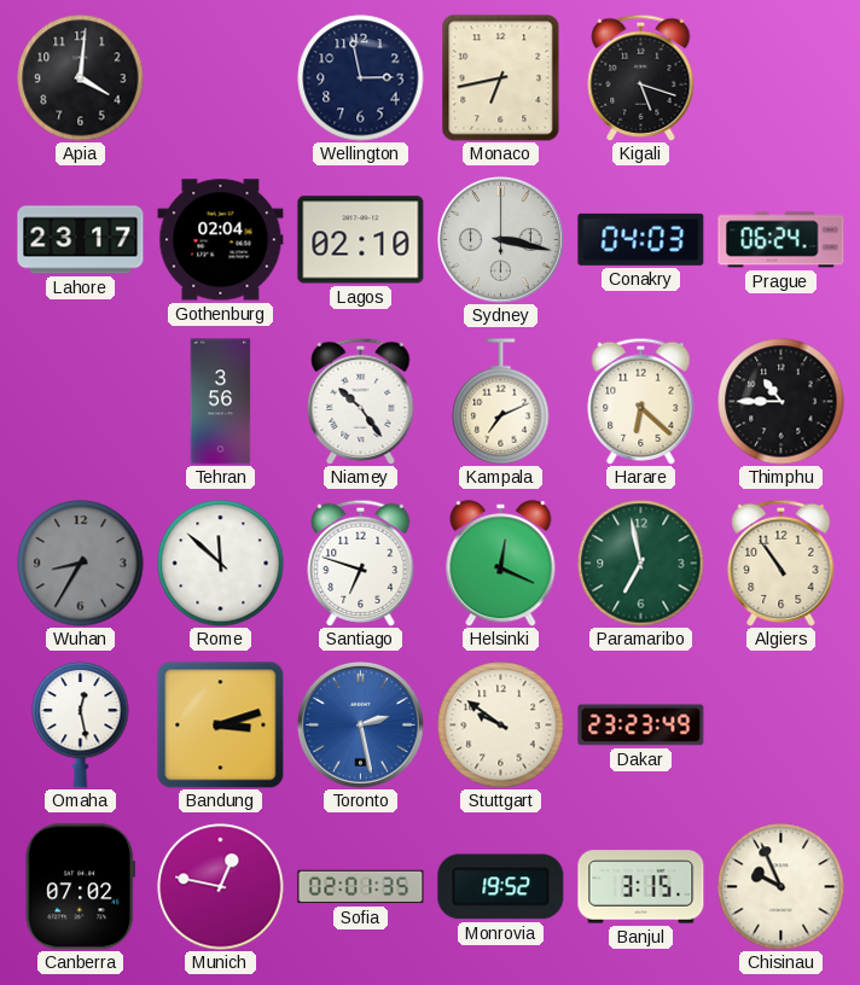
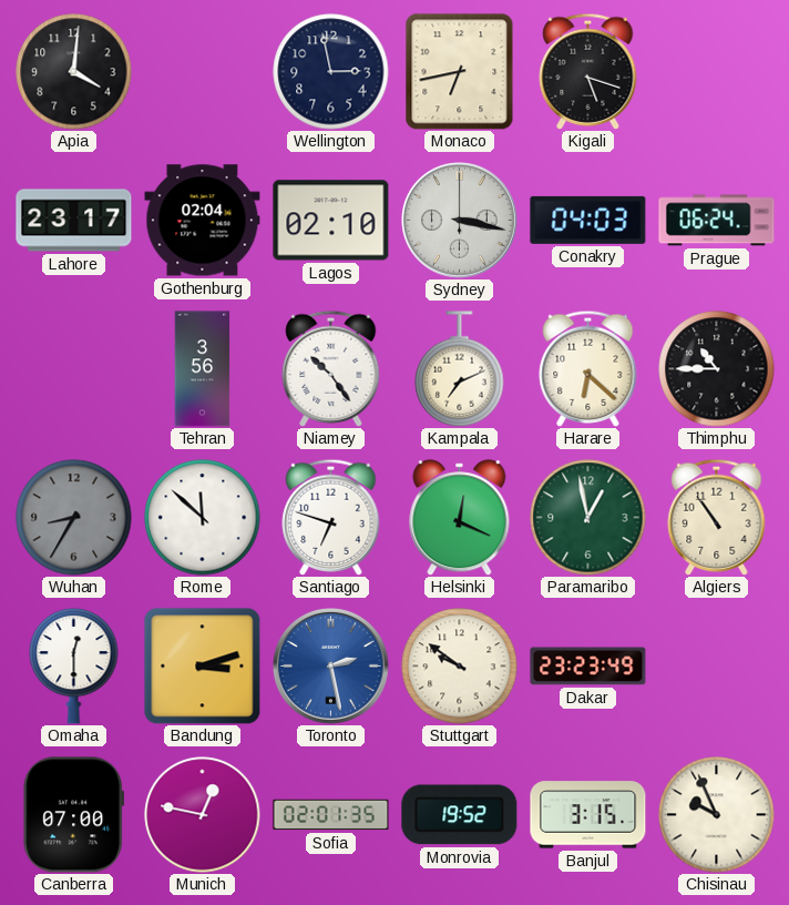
Paramaribo: 6:58 -> 12:58
Omaha: 12:28 -> 12:30
Canberra: 07:02 -> 07:00
